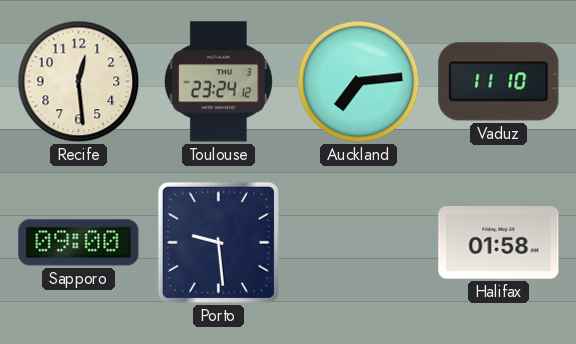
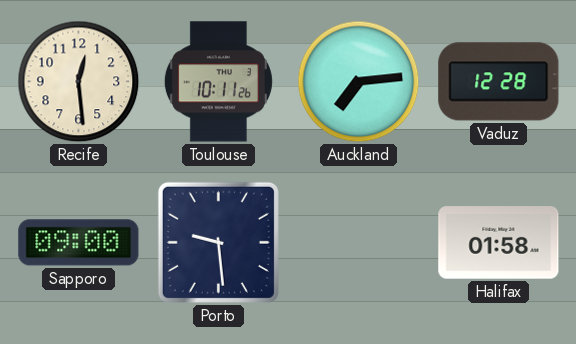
Toulouse: 23:24 -> 10:11
Vaduz: 11:10 -> 12:28
